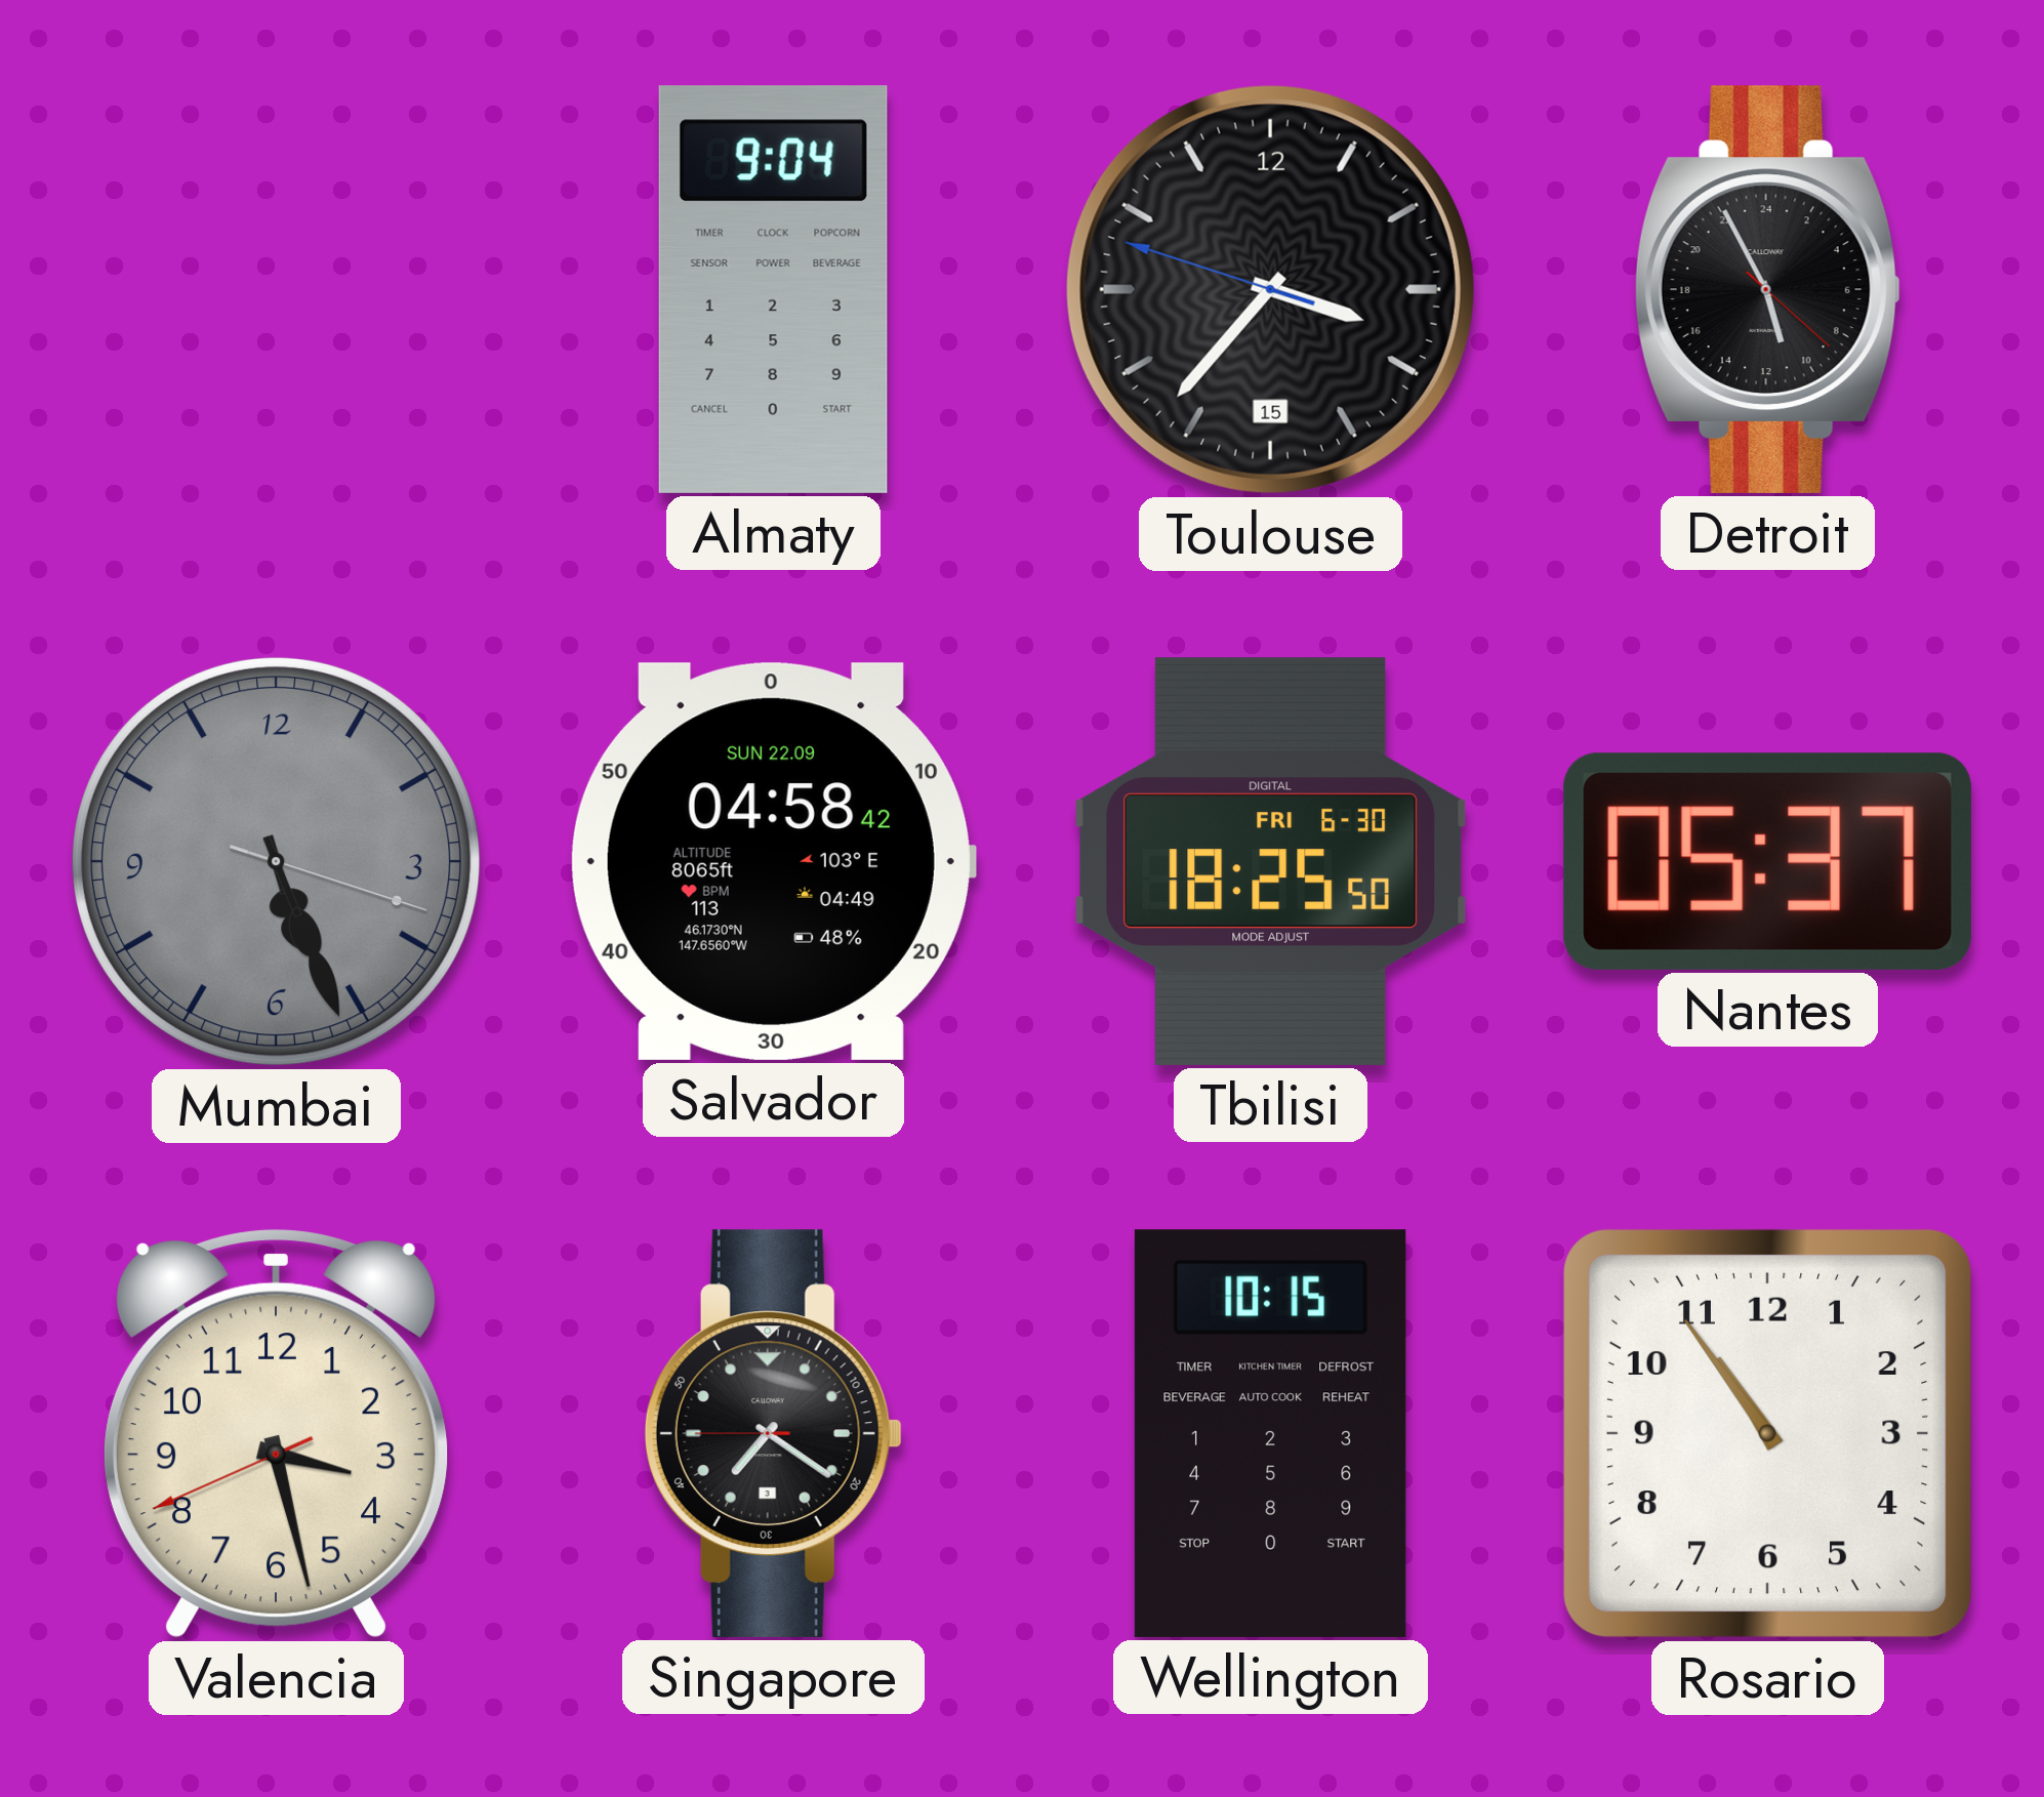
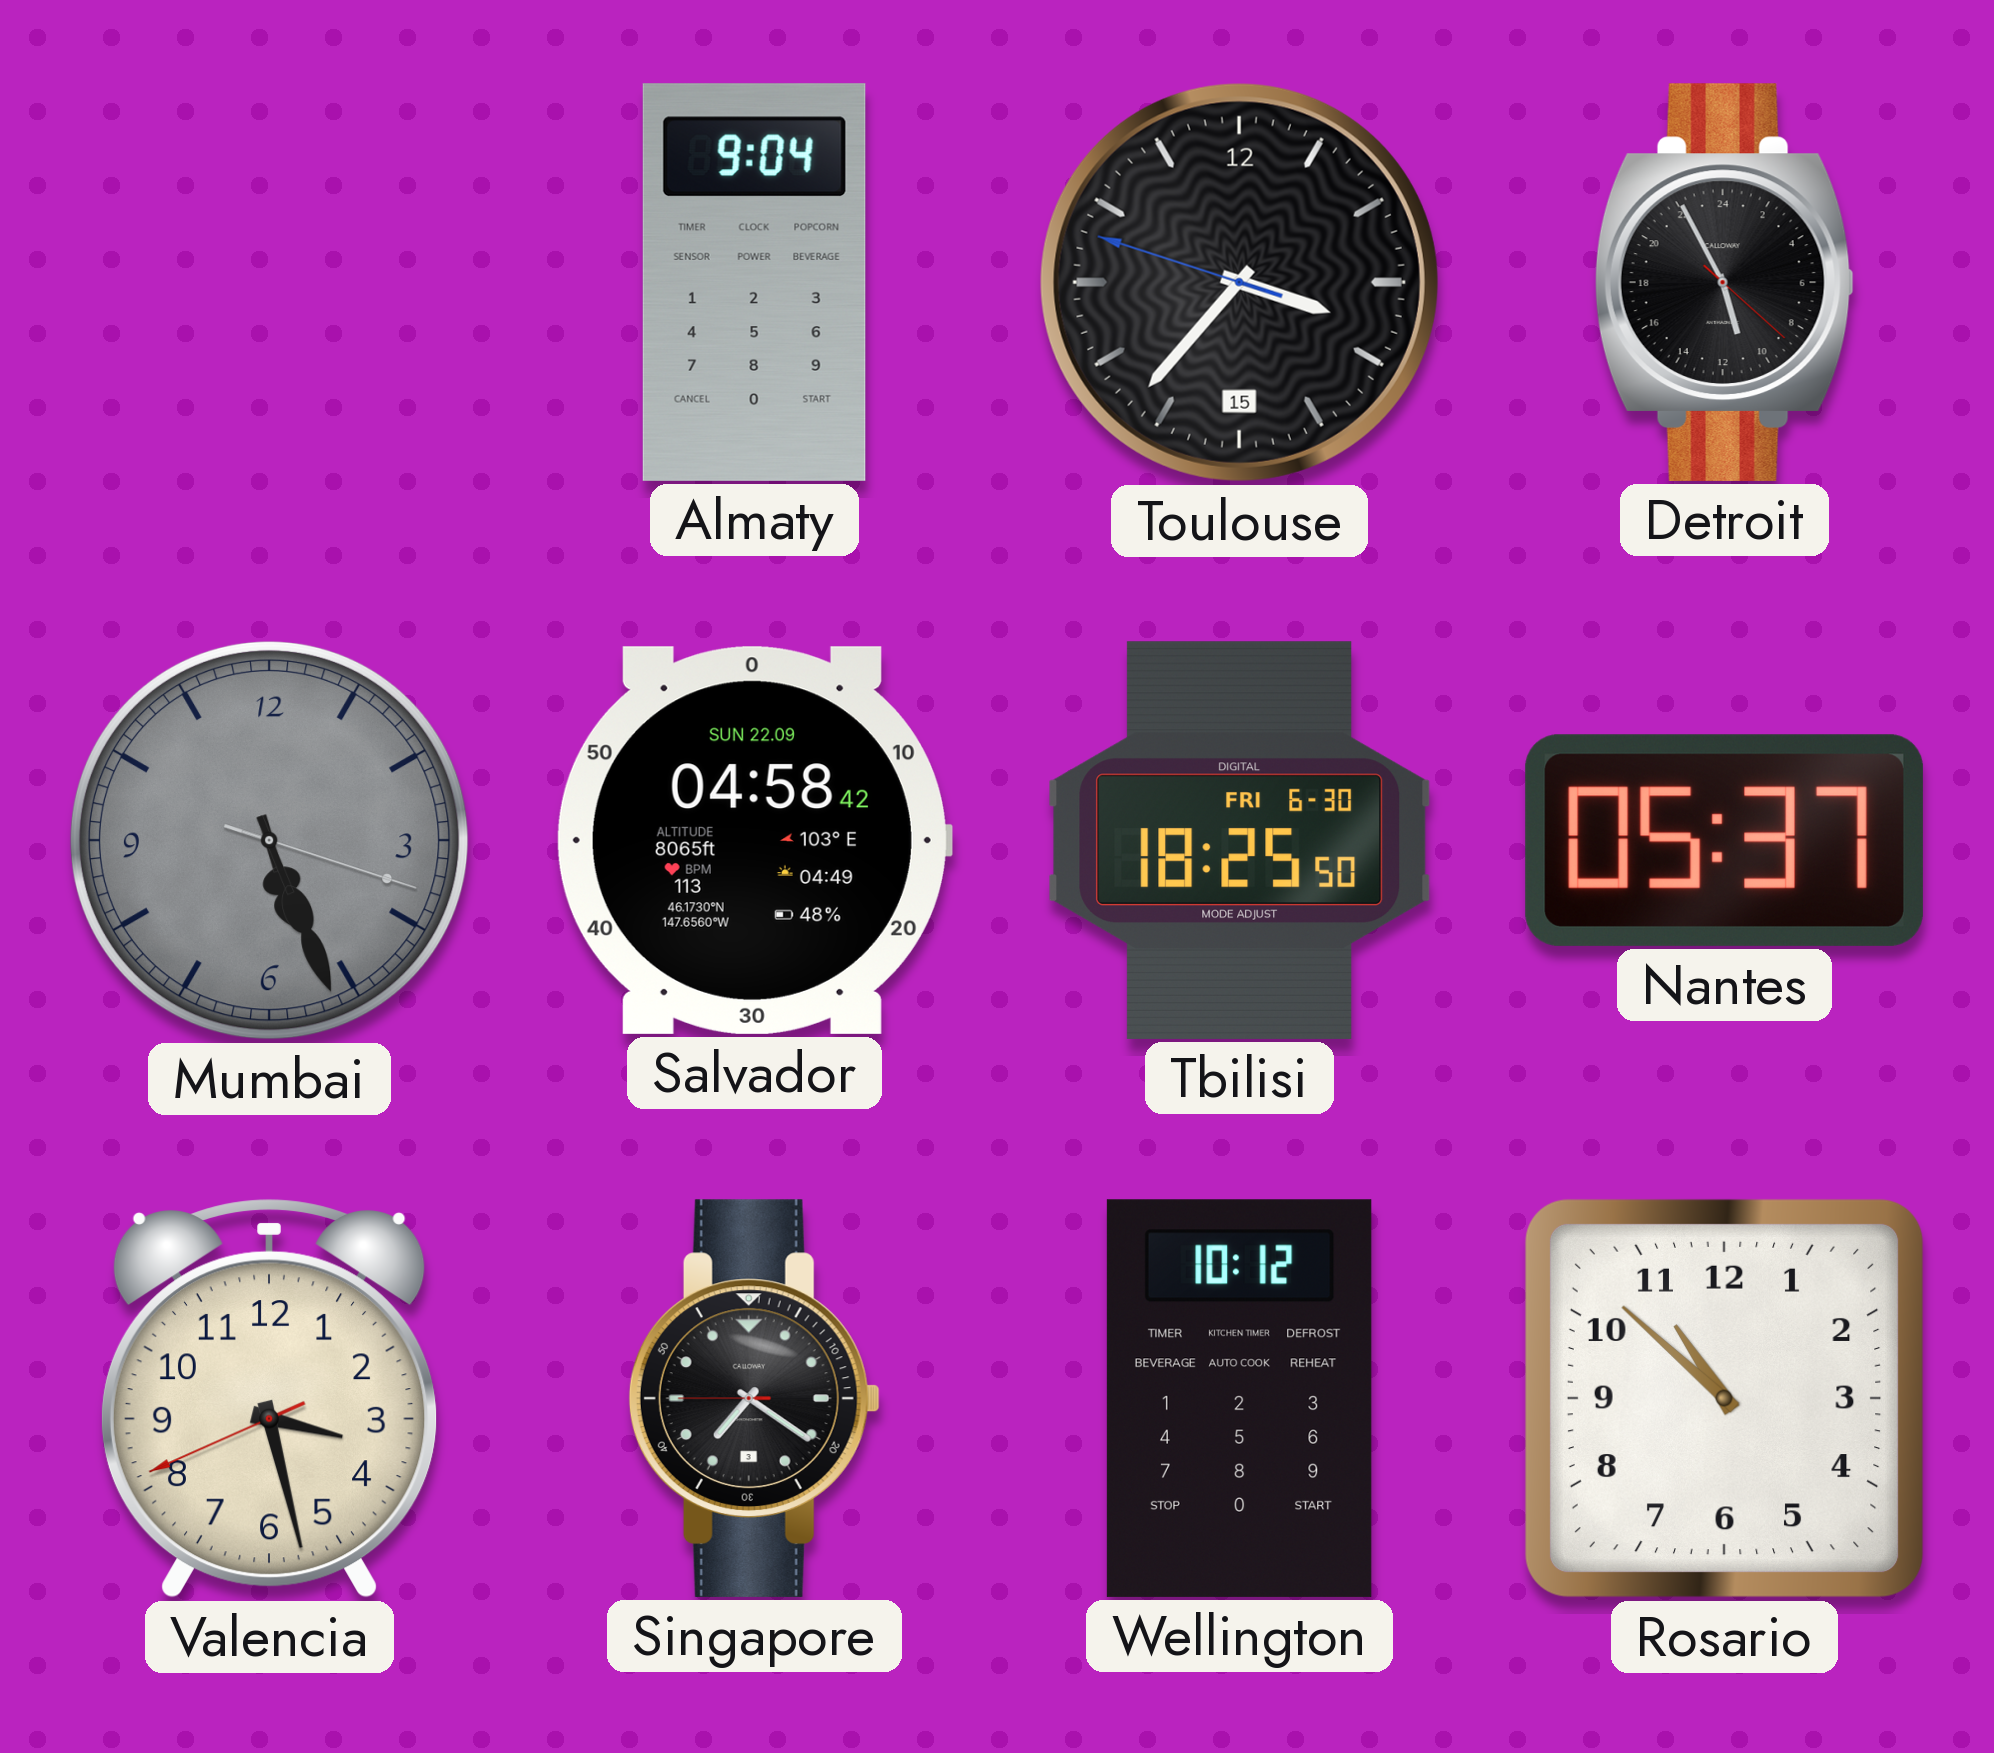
Wellington: 10:15 -> 10:12
Rosario: 10:54 -> 10:52
